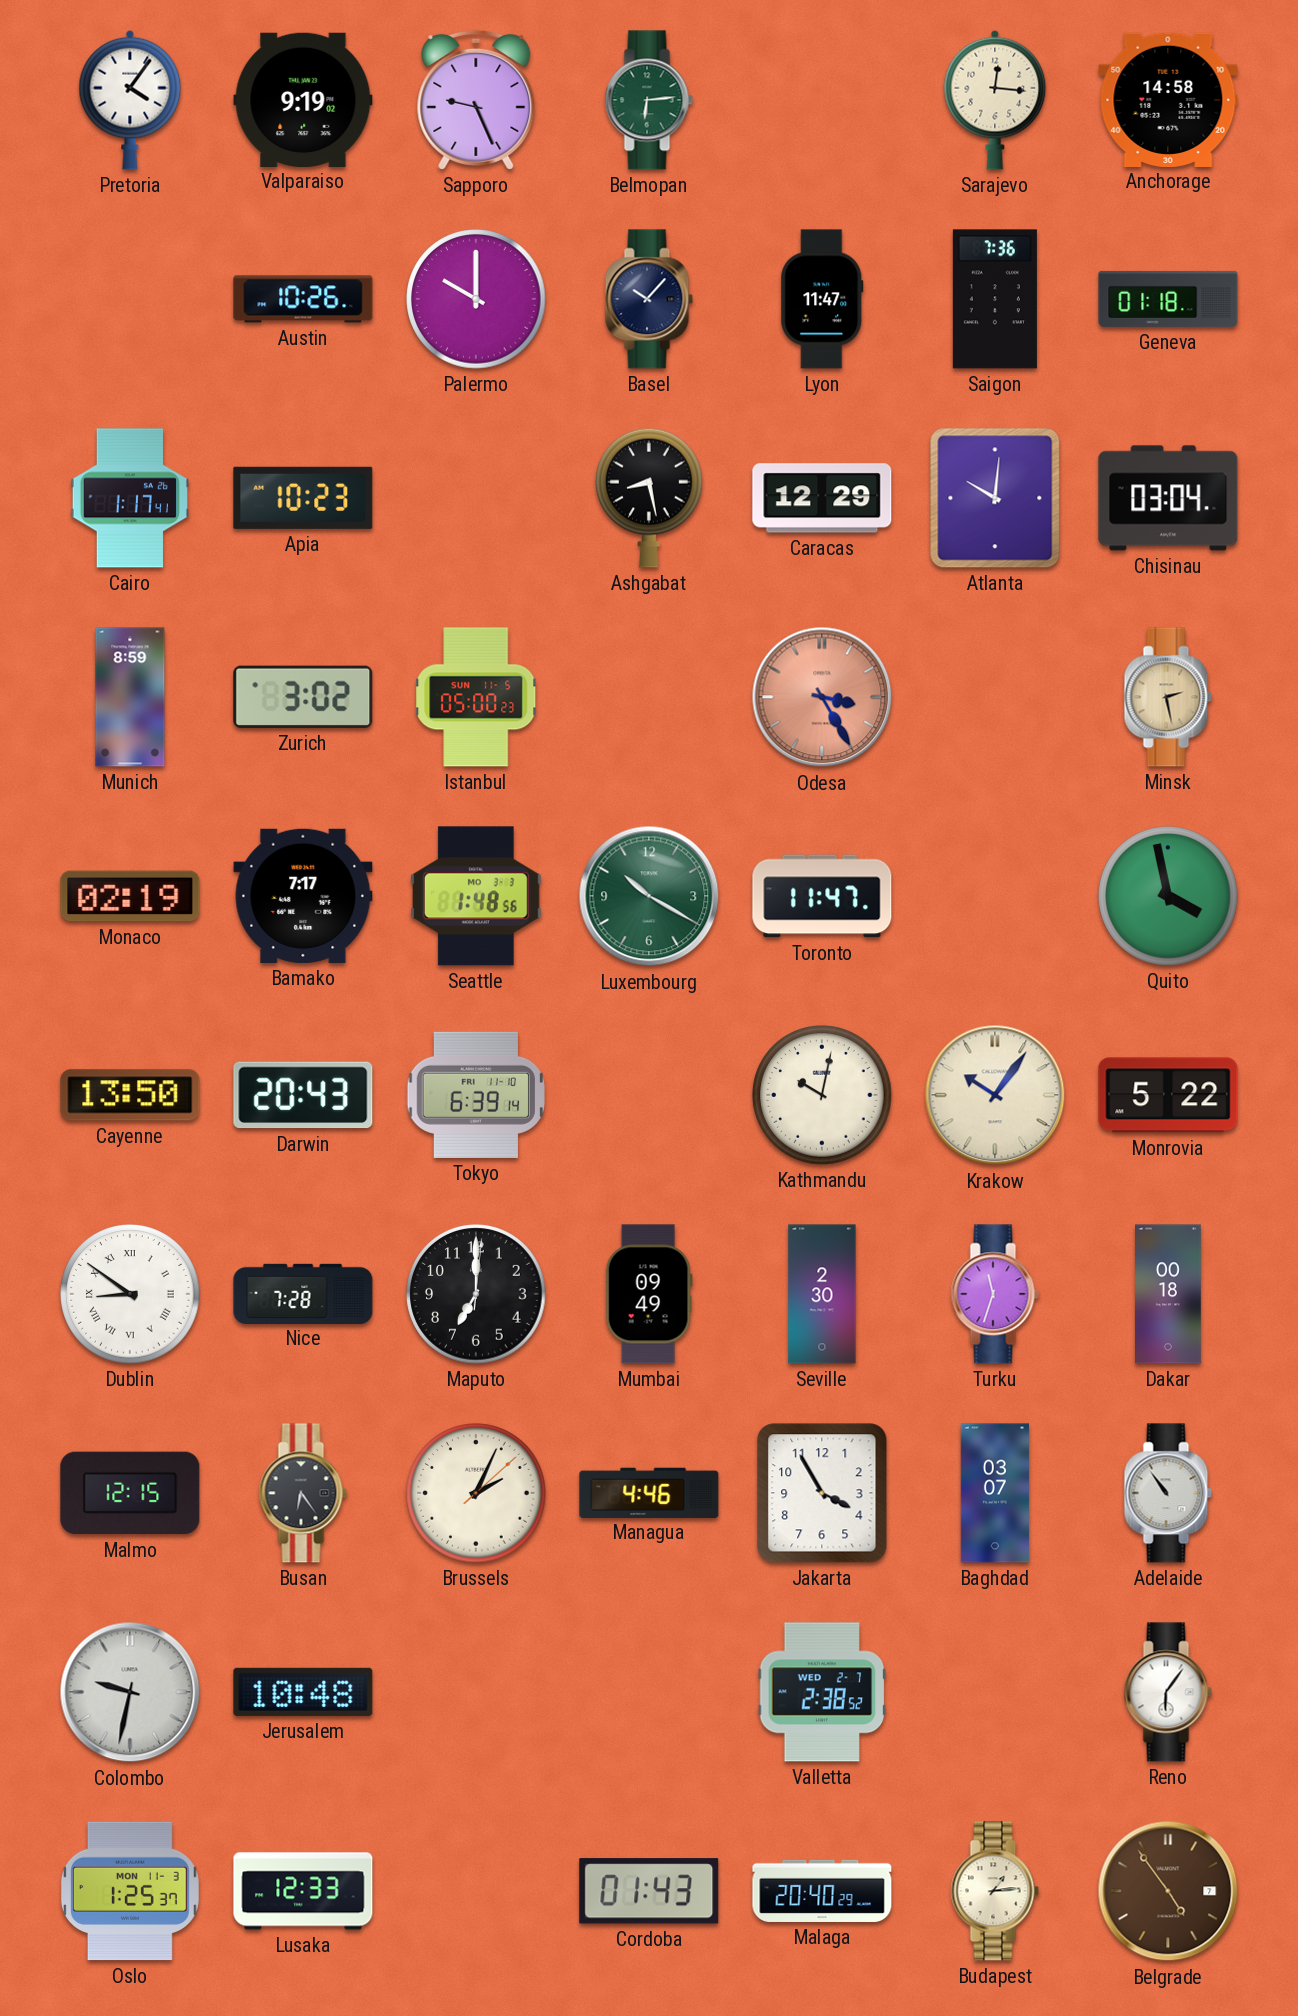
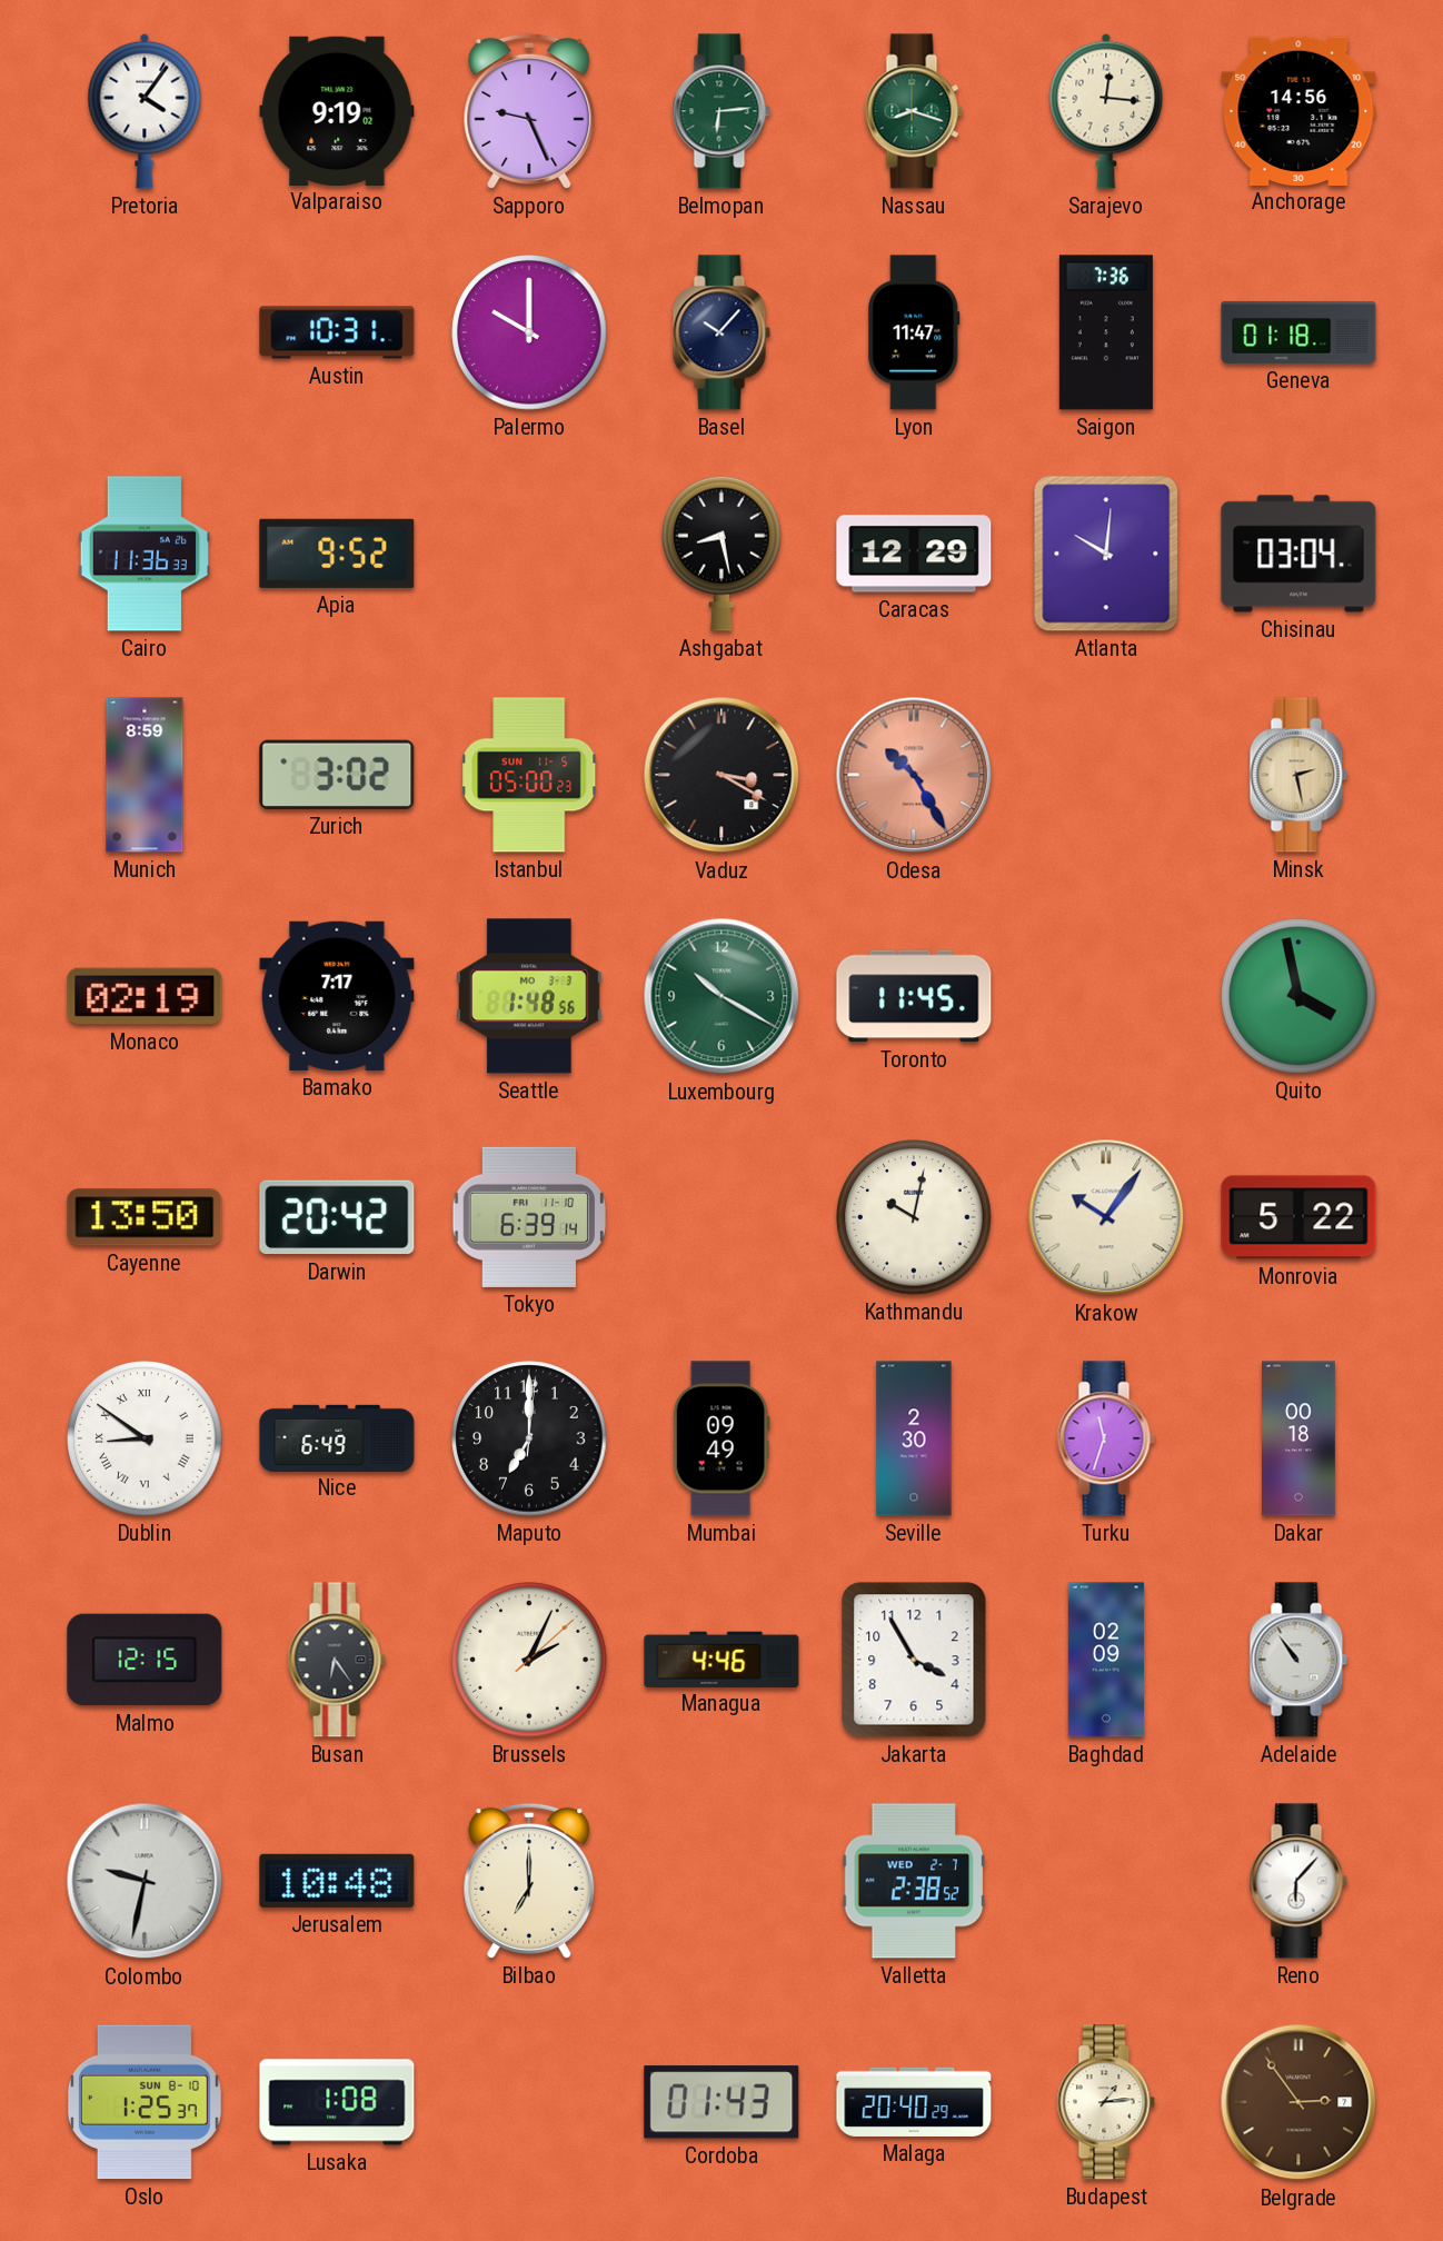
Nassau: none -> 8:18
Anchorage: 14:58 -> 14:56
Austin: 10:26 -> 10:31
Cairo: 1:17 -> 11:36
Apia: 10:23 -> 9:52
Vaduz: none -> 3:20
Odesa: 3:25 -> 10:25
Toronto: 11:47 -> 11:45
Darwin: 20:43 -> 20:42
Nice: 7:28 -> 6:49
Baghdad: 03:07 -> 02:09
Bilbao: none -> 7:00
Reno: 6:06 -> 6:07
Oslo date: MON 11-3 -> SUN 8-10
Lusaka: 12:33 -> 1:08
Belgrade: 4:54 -> 2:54
